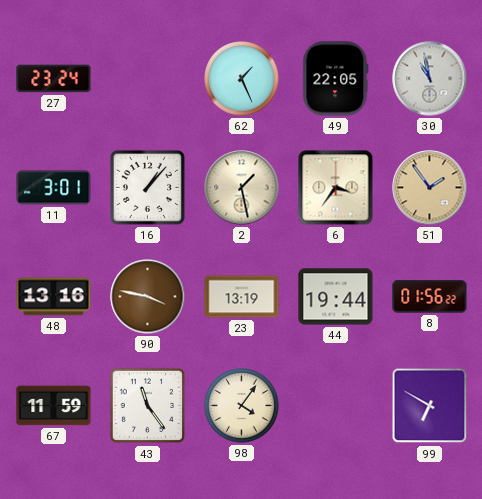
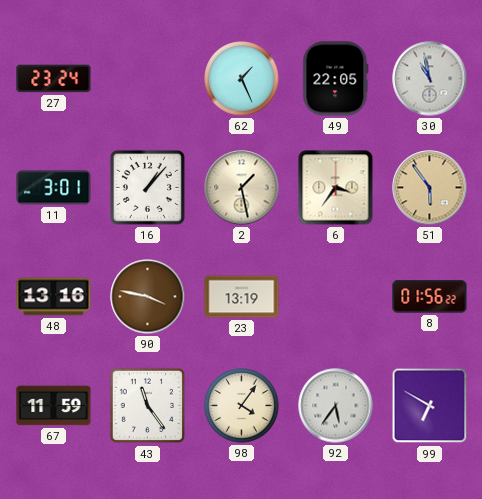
51: 1:54 -> 5:54
44: 19:44 -> none
92: none -> 5:36
